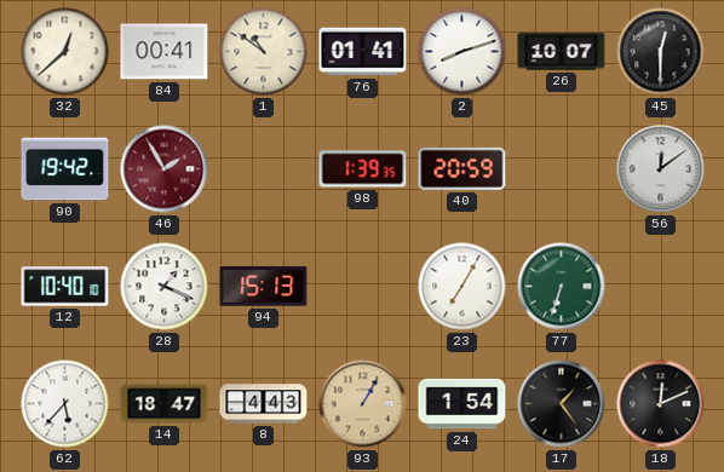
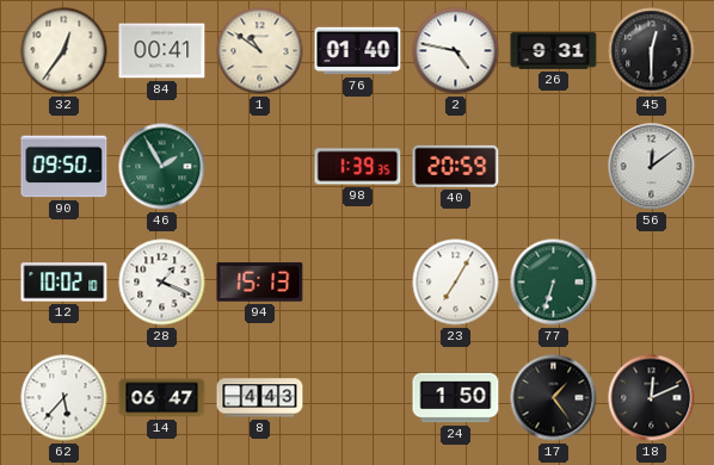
32: 12:38 -> 12:36
76: 01:41 -> 01:40
2: 8:12 -> 4:47
26: 10:07 -> 9:31
90: 19:42 -> 09:50
46 dial: burgundy -> green
12: 10:40 -> 10:02
14: 18:47 -> 06:47
93: 1:05 -> none
24: 1:54 -> 1:50
